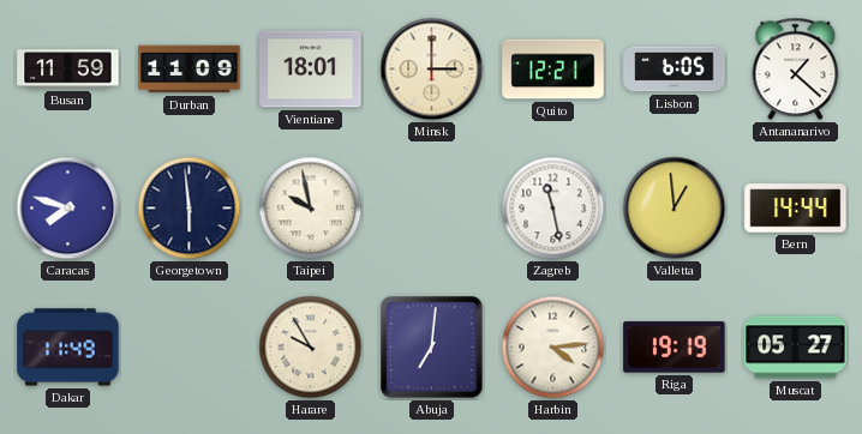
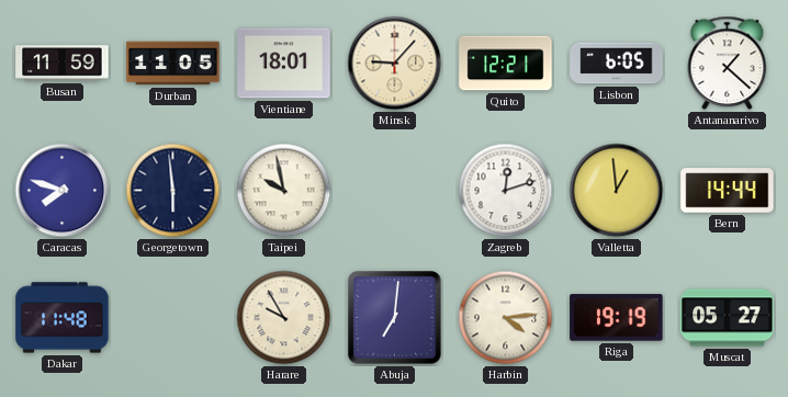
Durban: 11:09 -> 11:05
Minsk: 3:00 -> 9:07
Zagreb: 11:28 -> 12:12
Dakar: 11:49 -> 11:48
